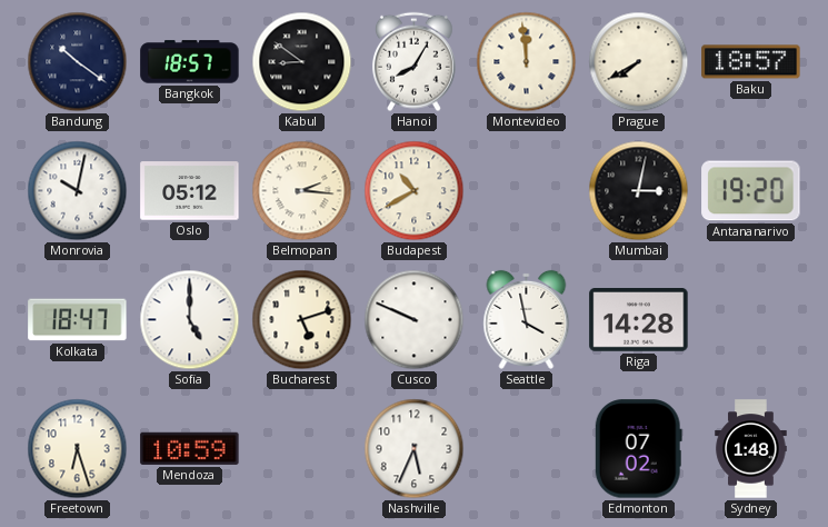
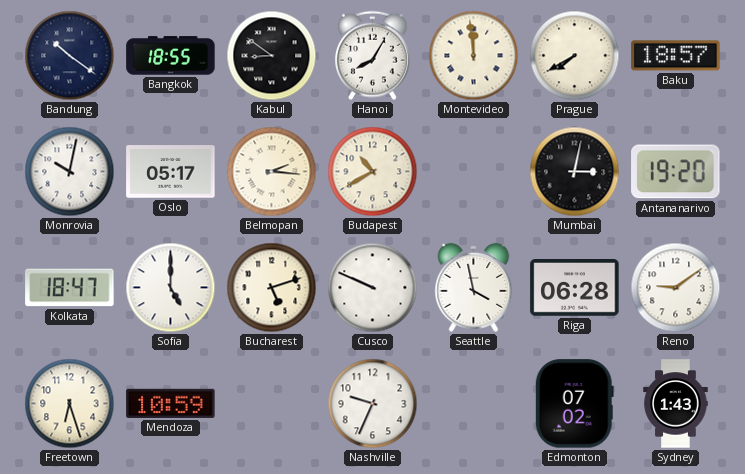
Bangkok: 18:57 -> 18:55
Oslo: 05:12 -> 05:17
Riga: 14:28 -> 06:28
Reno: none -> 9:09
Nashville: 5:34 -> 9:34
Sydney: 1:48 -> 1:43
